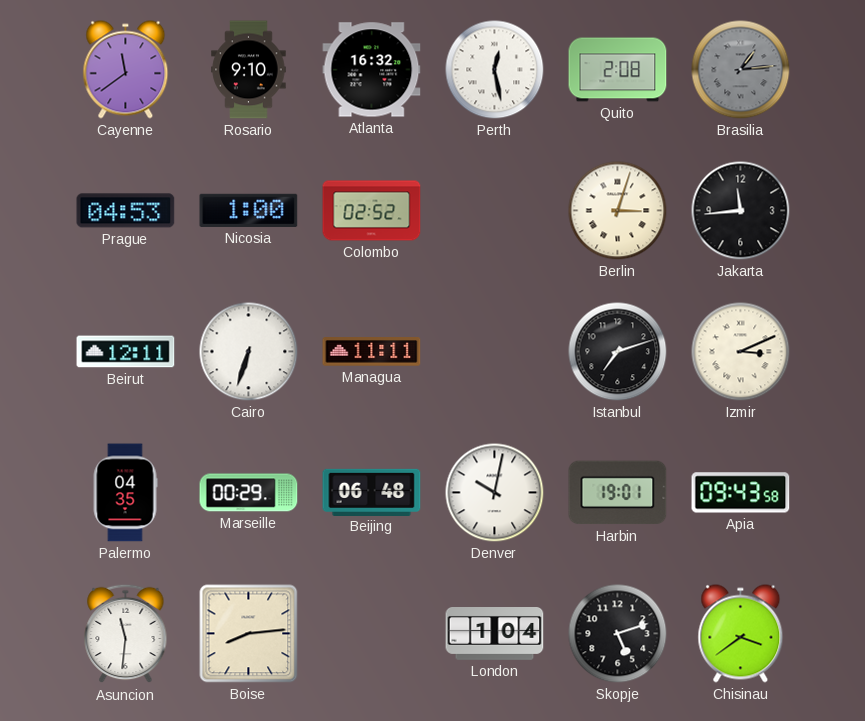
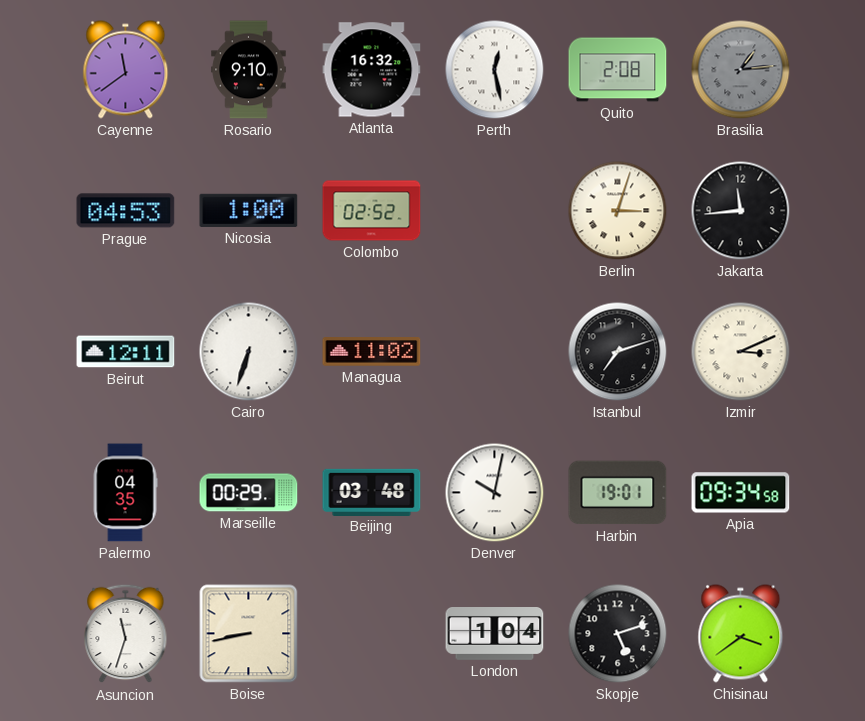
Managua: 11:11 -> 11:02
Beijing: 06:48 -> 03:48
Apia: 09:43 -> 09:34
Asuncion: 11:31 -> 11:33
Boise: 8:14 -> 8:43
